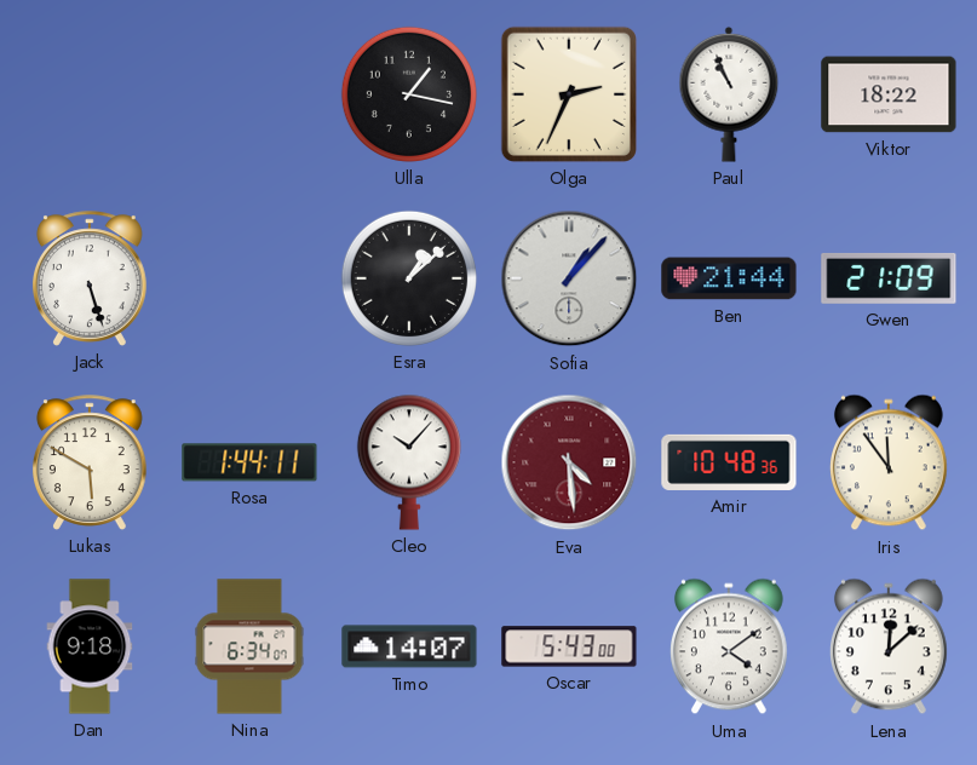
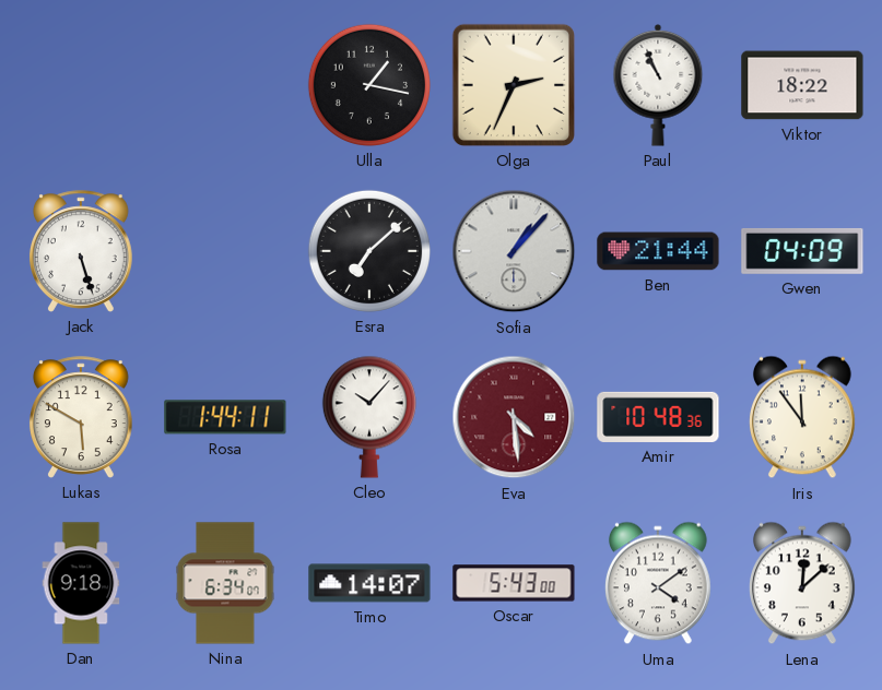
Esra: 1:08 -> 7:08
Gwen: 21:09 -> 04:09
